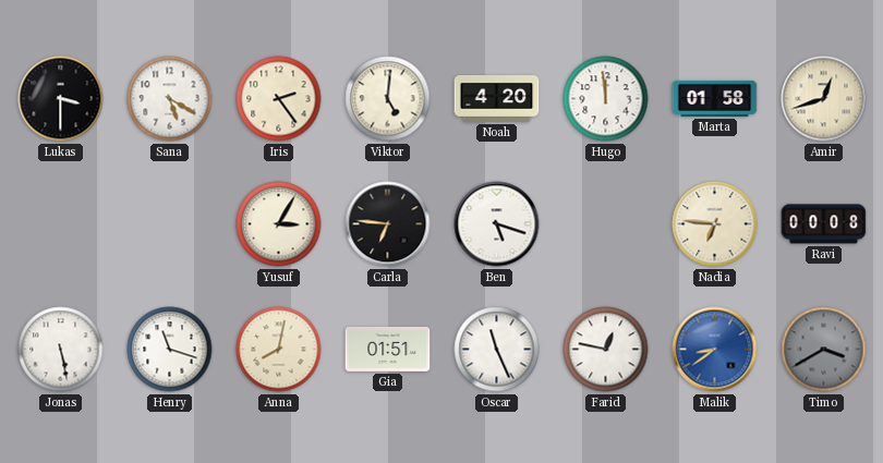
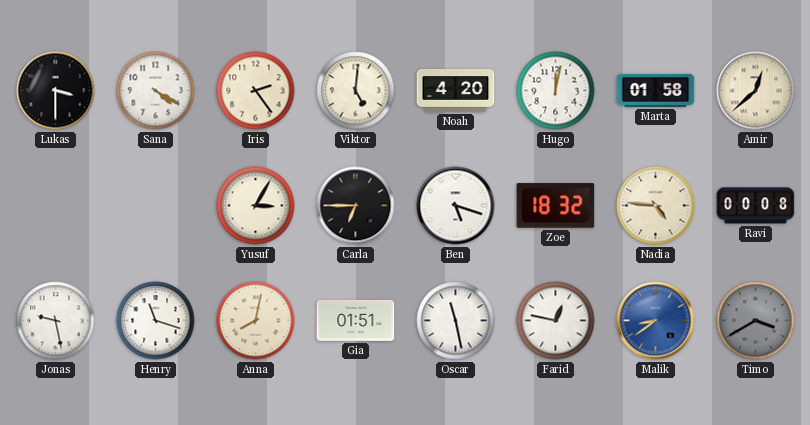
Sana: 5:20 -> 4:20
Hugo: 11:59 -> 12:02
Amir: 12:42 -> 12:38
Carla: 6:46 -> 6:45
Zoe: none -> 18:32
Nadia: 6:46 -> 4:46
Jonas: 5:28 -> 9:28
Oscar: 11:26 -> 11:28
